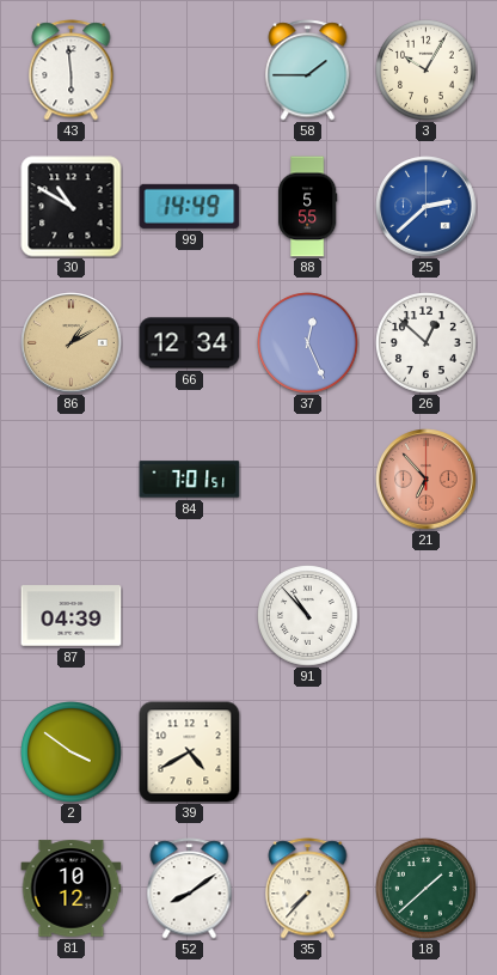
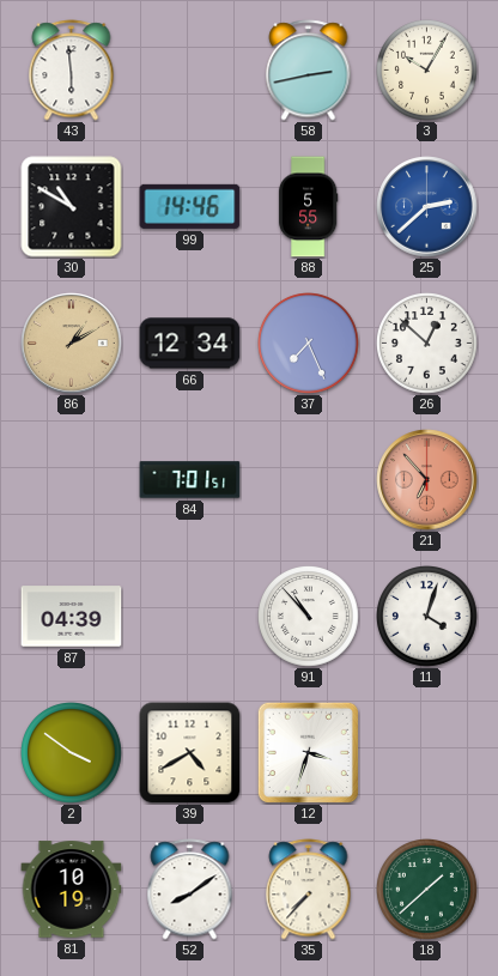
58: 1:45 -> 2:43
99: 14:49 -> 14:46
37: 12:26 -> 7:26
11: none -> 4:03
12: none -> 3:33
81: 10:12 -> 10:19
